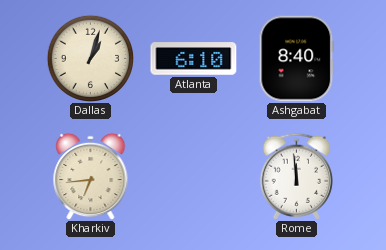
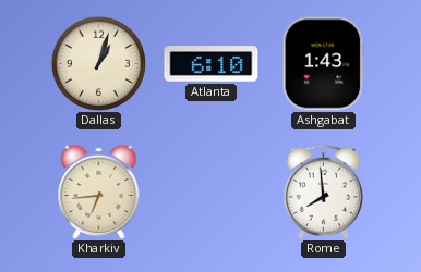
Ashgabat: 8:40 -> 1:43
Rome: 11:59 -> 7:59
